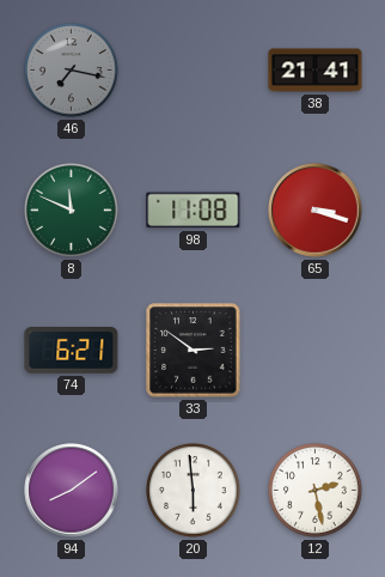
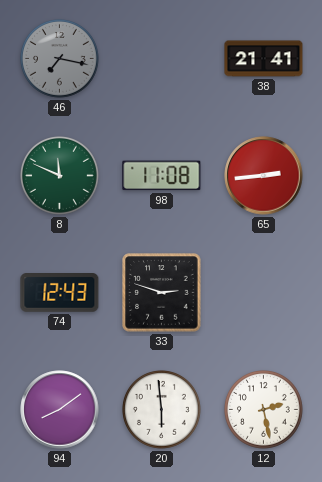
65: 3:18 -> 2:44
74: 6:21 -> 12:43
33: 2:51 -> 2:48
